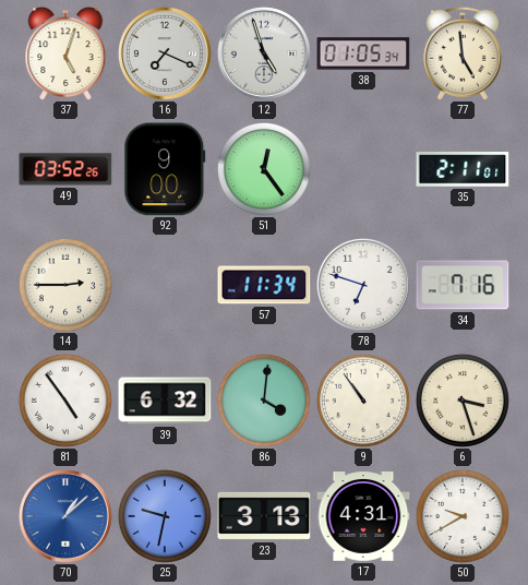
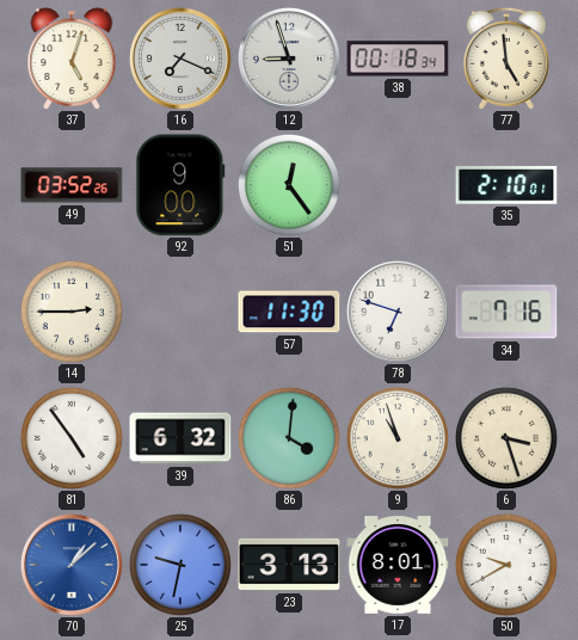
12: 4:57 -> 8:57
38: 01:05 -> 00:18
35: 2:11 -> 2:10
57: 11:34 -> 11:30
9: 10:54 -> 10:57
17: 4:31 -> 8:01
